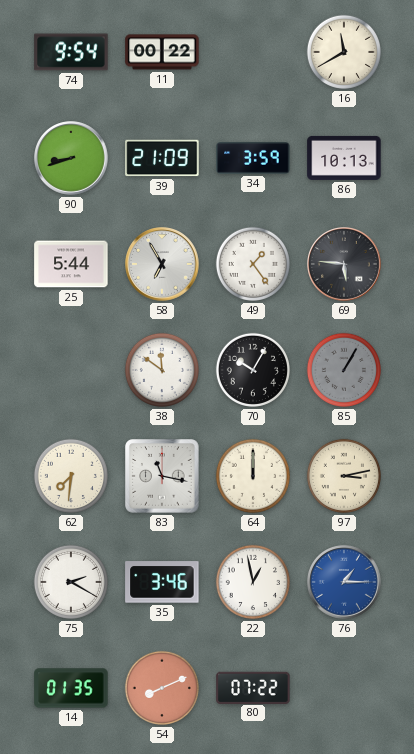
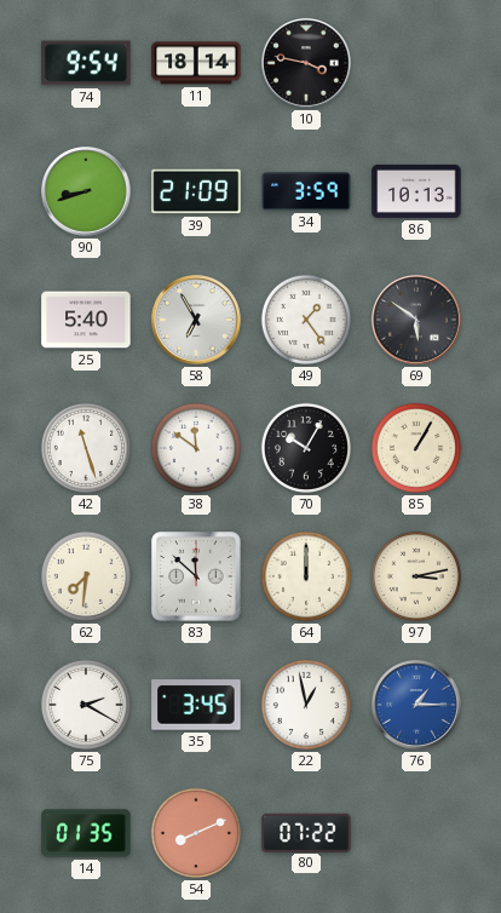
11: 00:22 -> 18:14
10: none -> 3:47
16: 11:40 -> none
25: 5:44 -> 5:40
69: 5:46 -> 5:51
42: none -> 11:27
85 dial: grey -> cream
83: 11:17 -> 11:52
35: 3:46 -> 3:45
